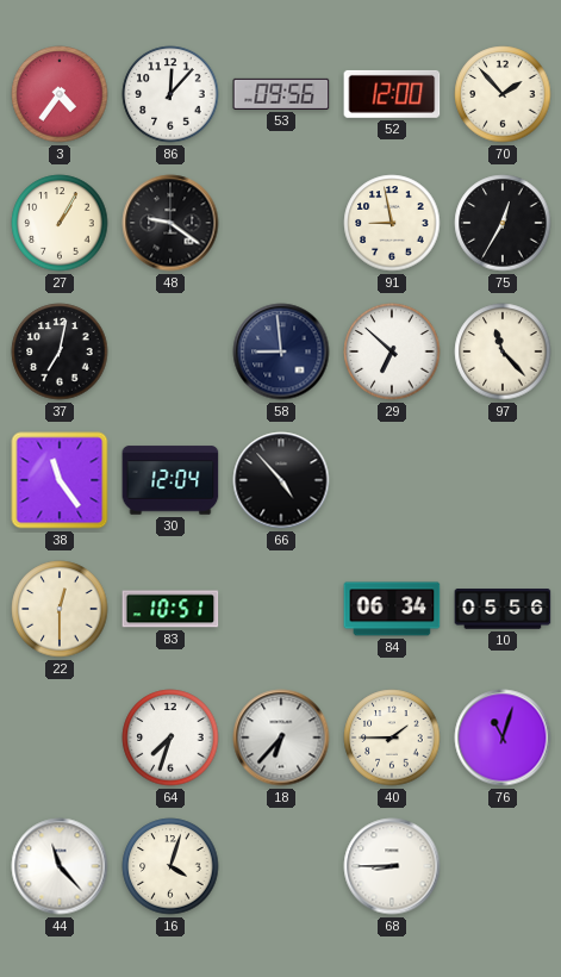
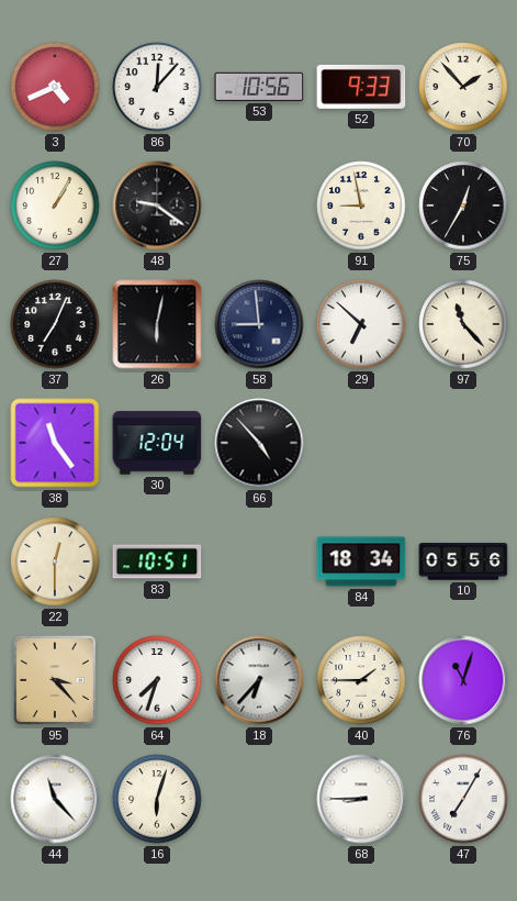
3: 4:36 -> 4:41
53: 09:56 -> 10:56
52: 12:00 -> 9:33
37: 7:02 -> 7:04
26: none -> 6:02
84: 06:34 -> 18:34
95: none -> 3:23
16: 4:03 -> 6:03
47: none -> 7:05
